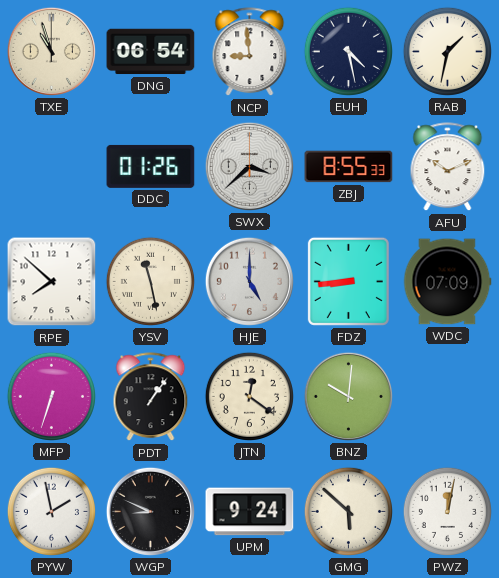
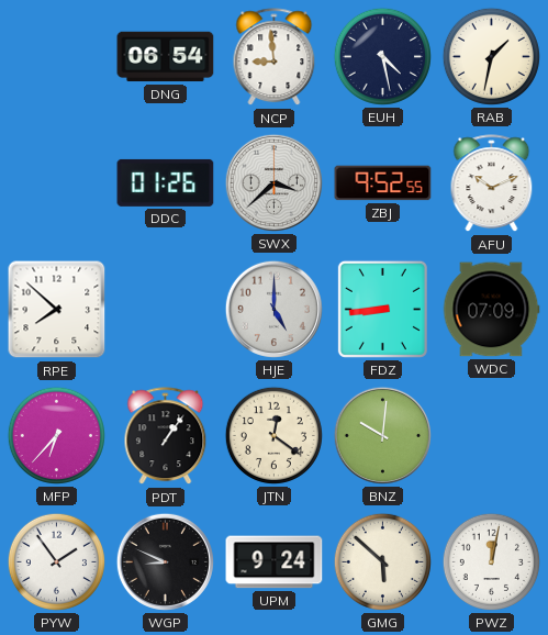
TXE: 10:57 -> none
ZBJ: 8:55 -> 9:52
YSV: 11:28 -> none
MFP: 6:33 -> 6:37
PYW: 1:58 -> 1:54
